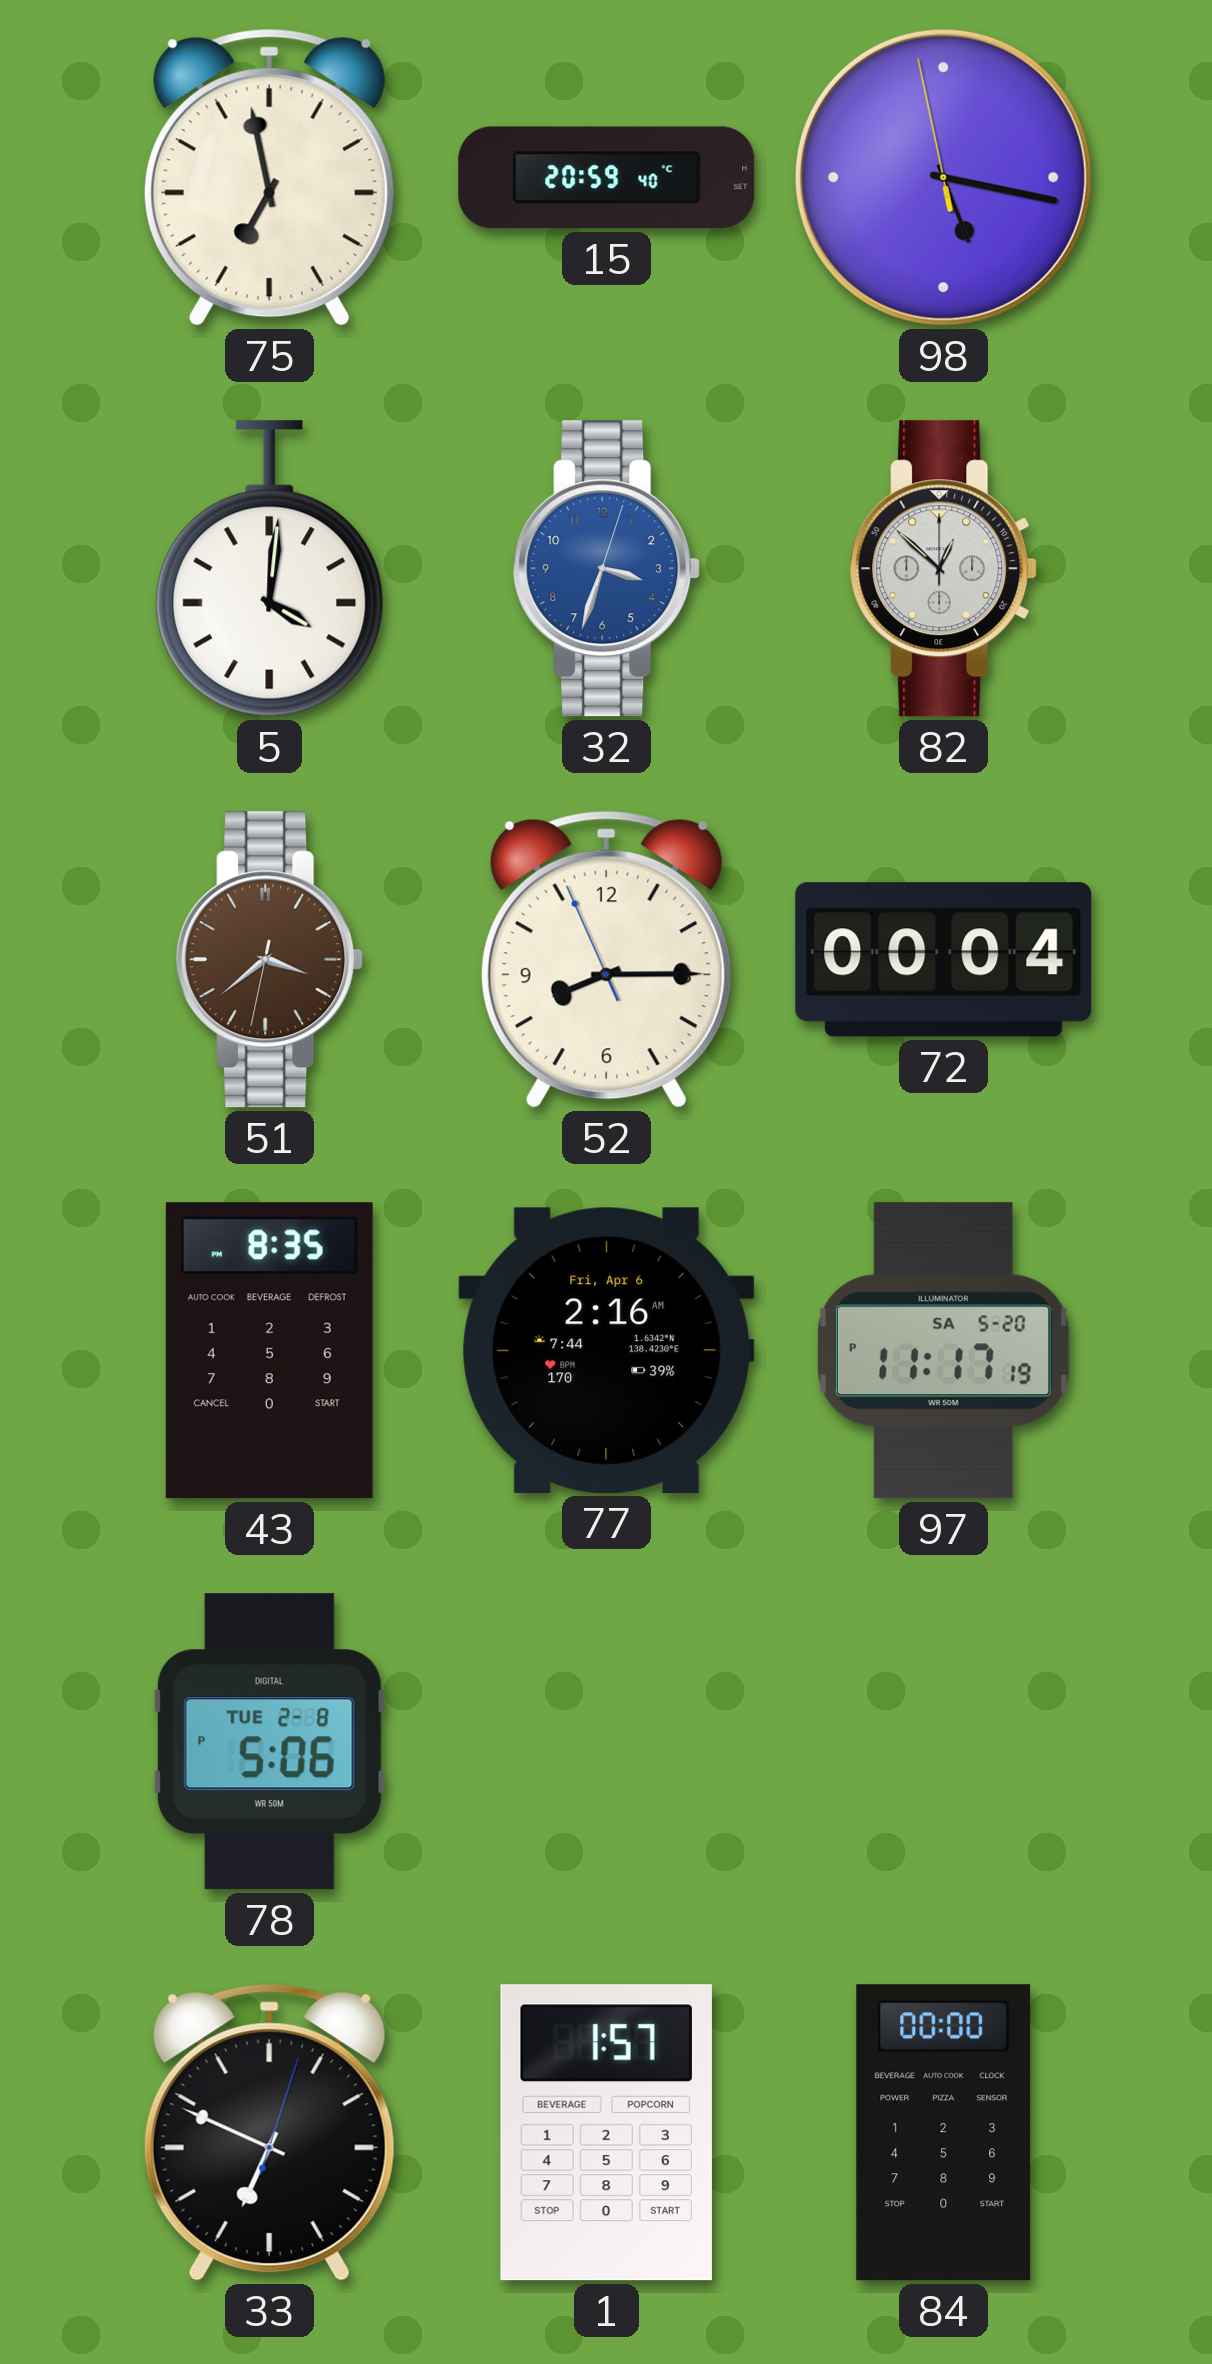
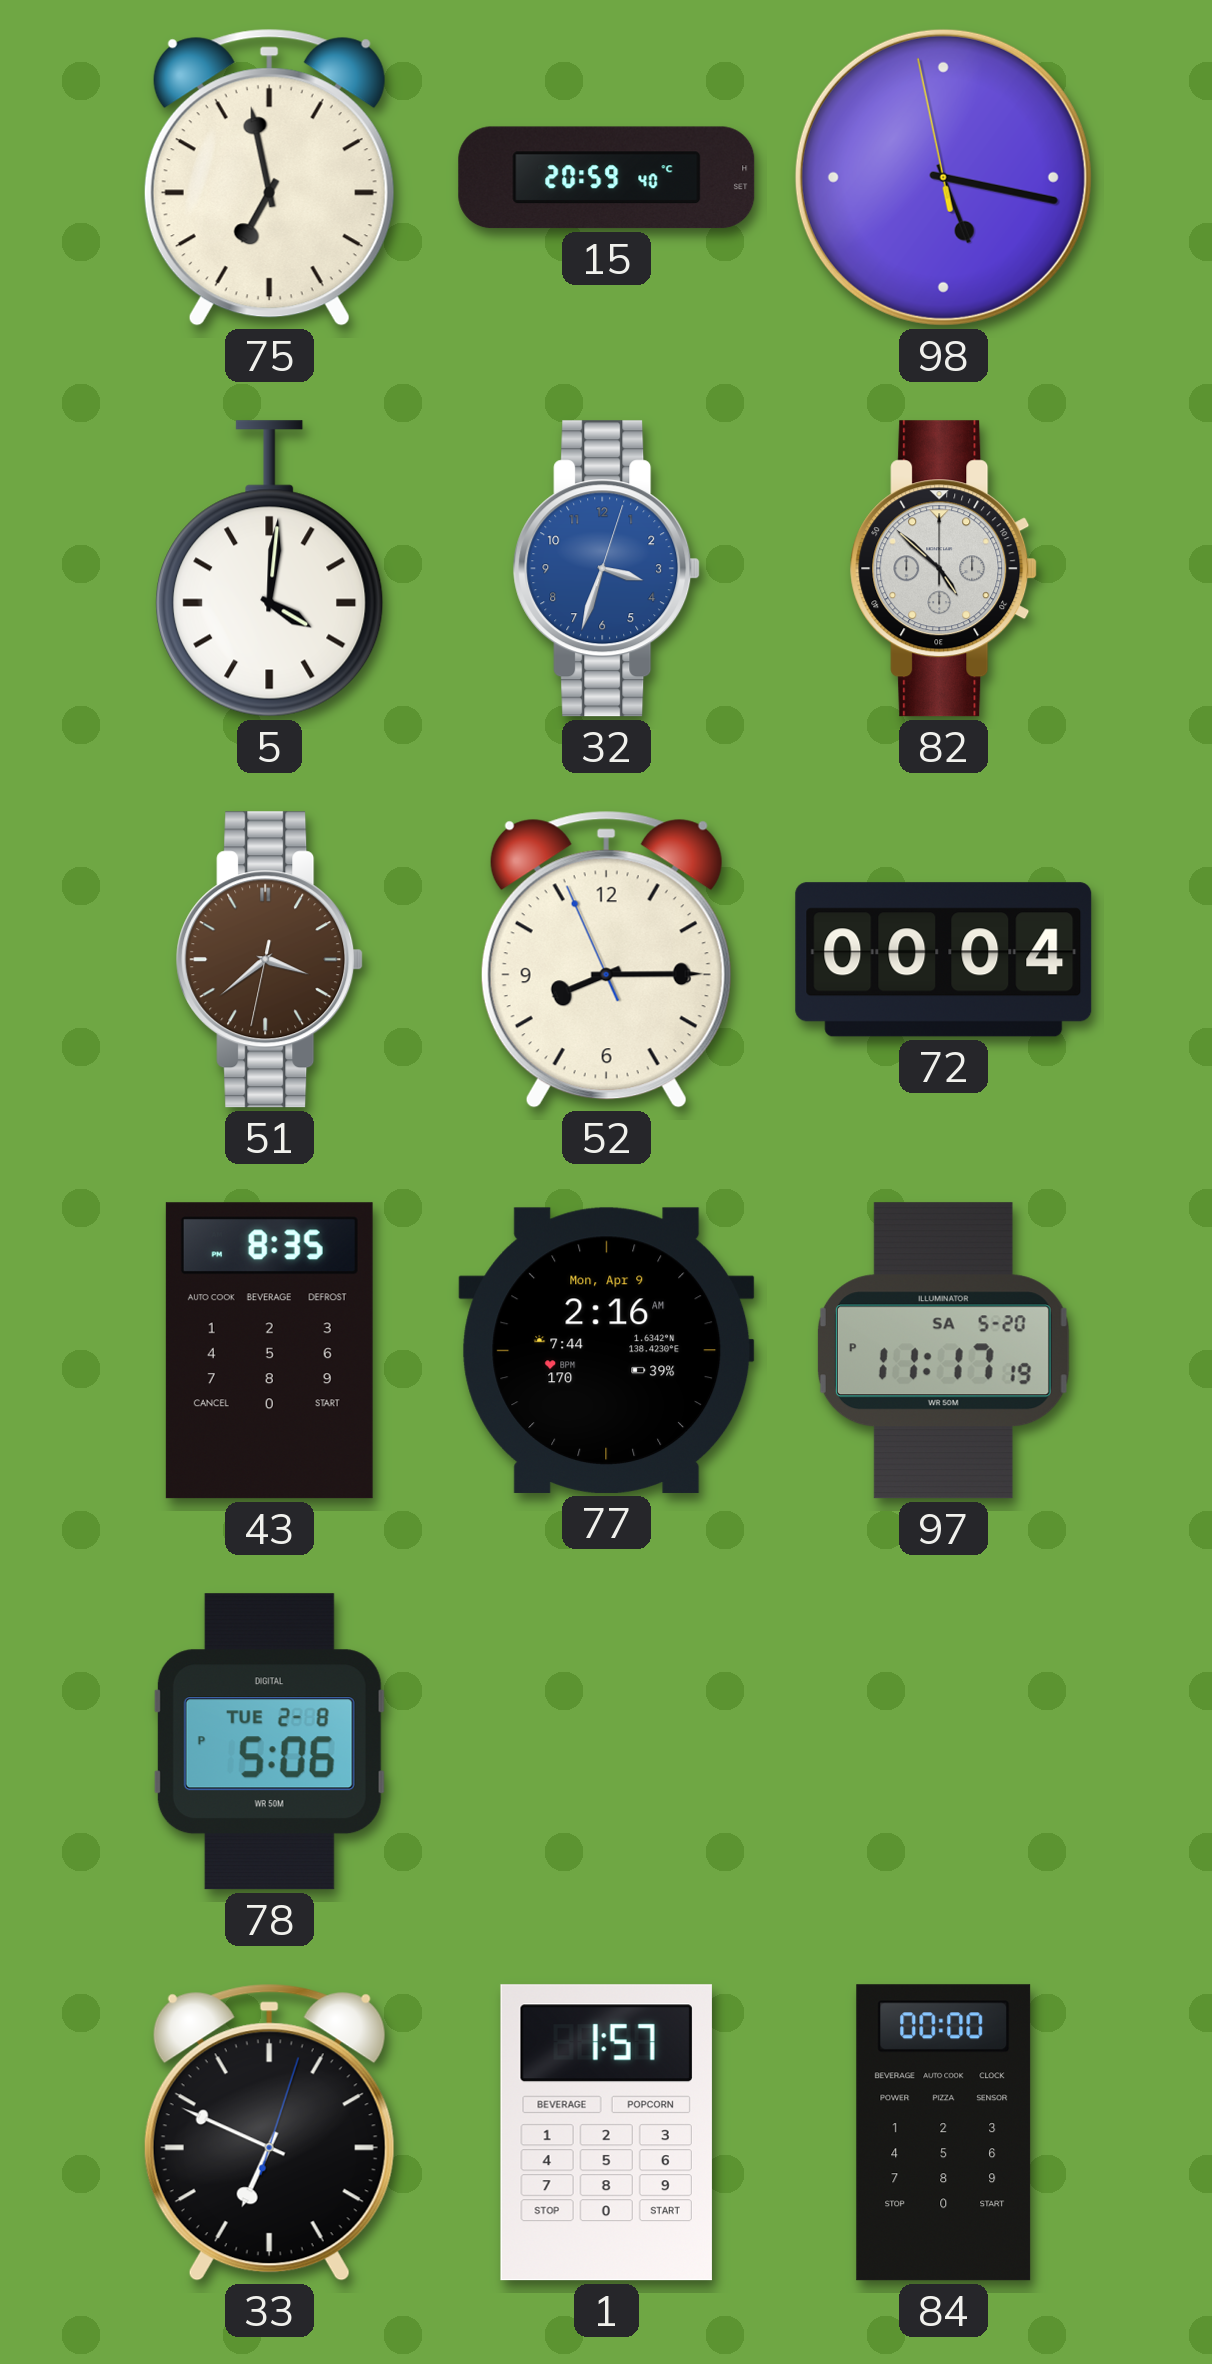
82: 12:52 -> 4:52
77 date: Fri, Apr 6 -> Mon, Apr 9
